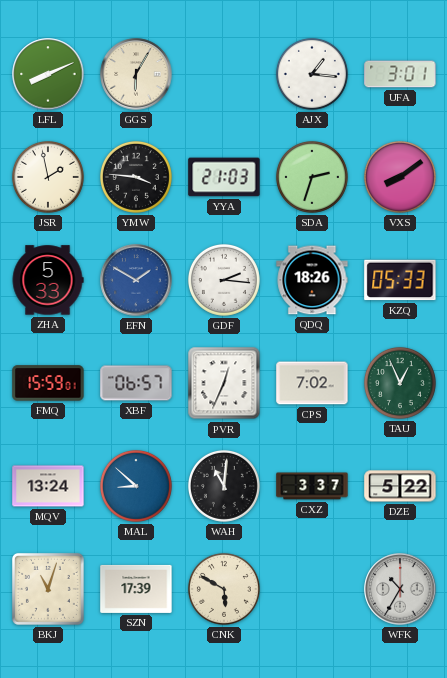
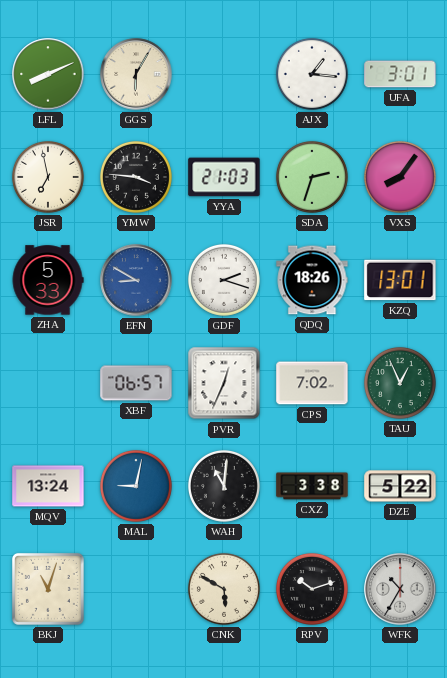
JSR: 1:58 -> 6:58
VXS: 8:09 -> 8:06
EFN: 1:50 -> 8:50
GDF: 2:16 -> 2:18
KZQ: 05:33 -> 13:01
FMQ: 15:59 -> none
MAL: 8:52 -> 9:02
CXZ: 3:37 -> 3:38
SZN: 17:39 -> none
RPV: none -> 10:12
